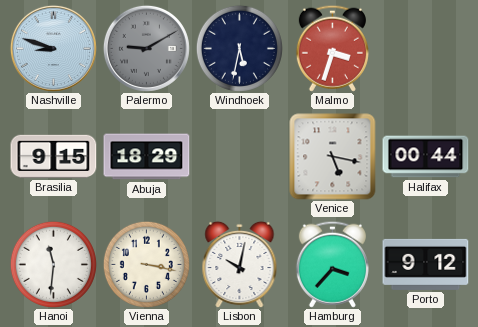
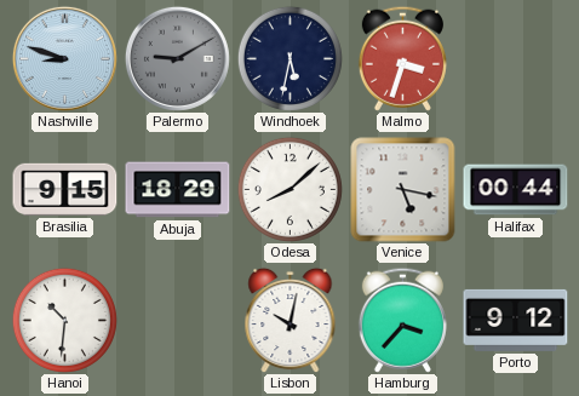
Odesa: none -> 8:08
Hanoi: 11:31 -> 10:31
Vienna: 3:17 -> none
